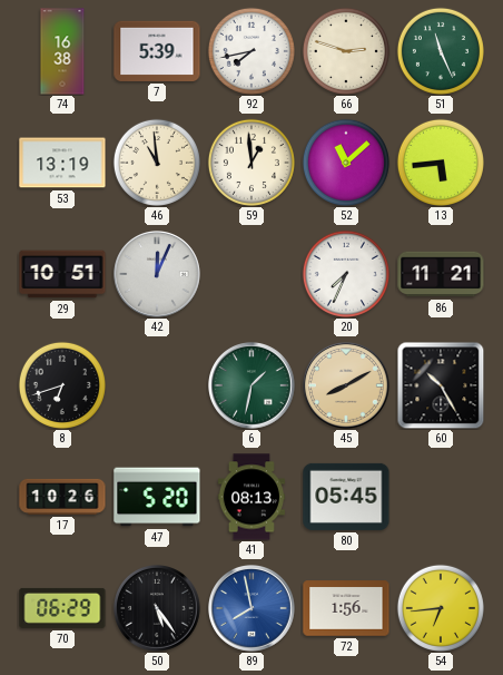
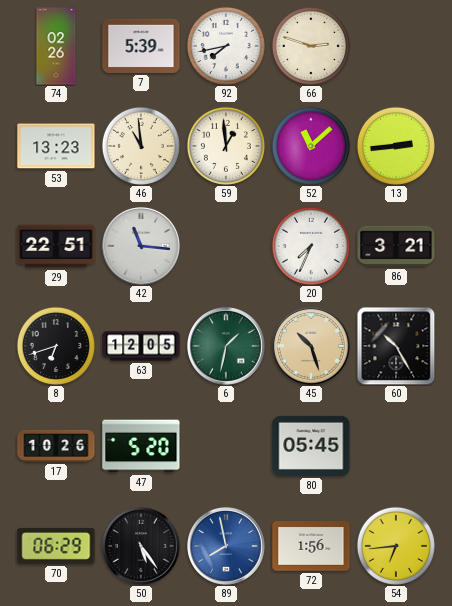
74: 16:38 -> 02:26
51: 11:26 -> none
53: 13:19 -> 13:23
13: 5:44 -> 2:44
29: 10:51 -> 22:51
42: 12:04 -> 11:16
86: 11:21 -> 3:21
63: none -> 12:05
45: 8:10 -> 10:27
41: 08:13 -> none
